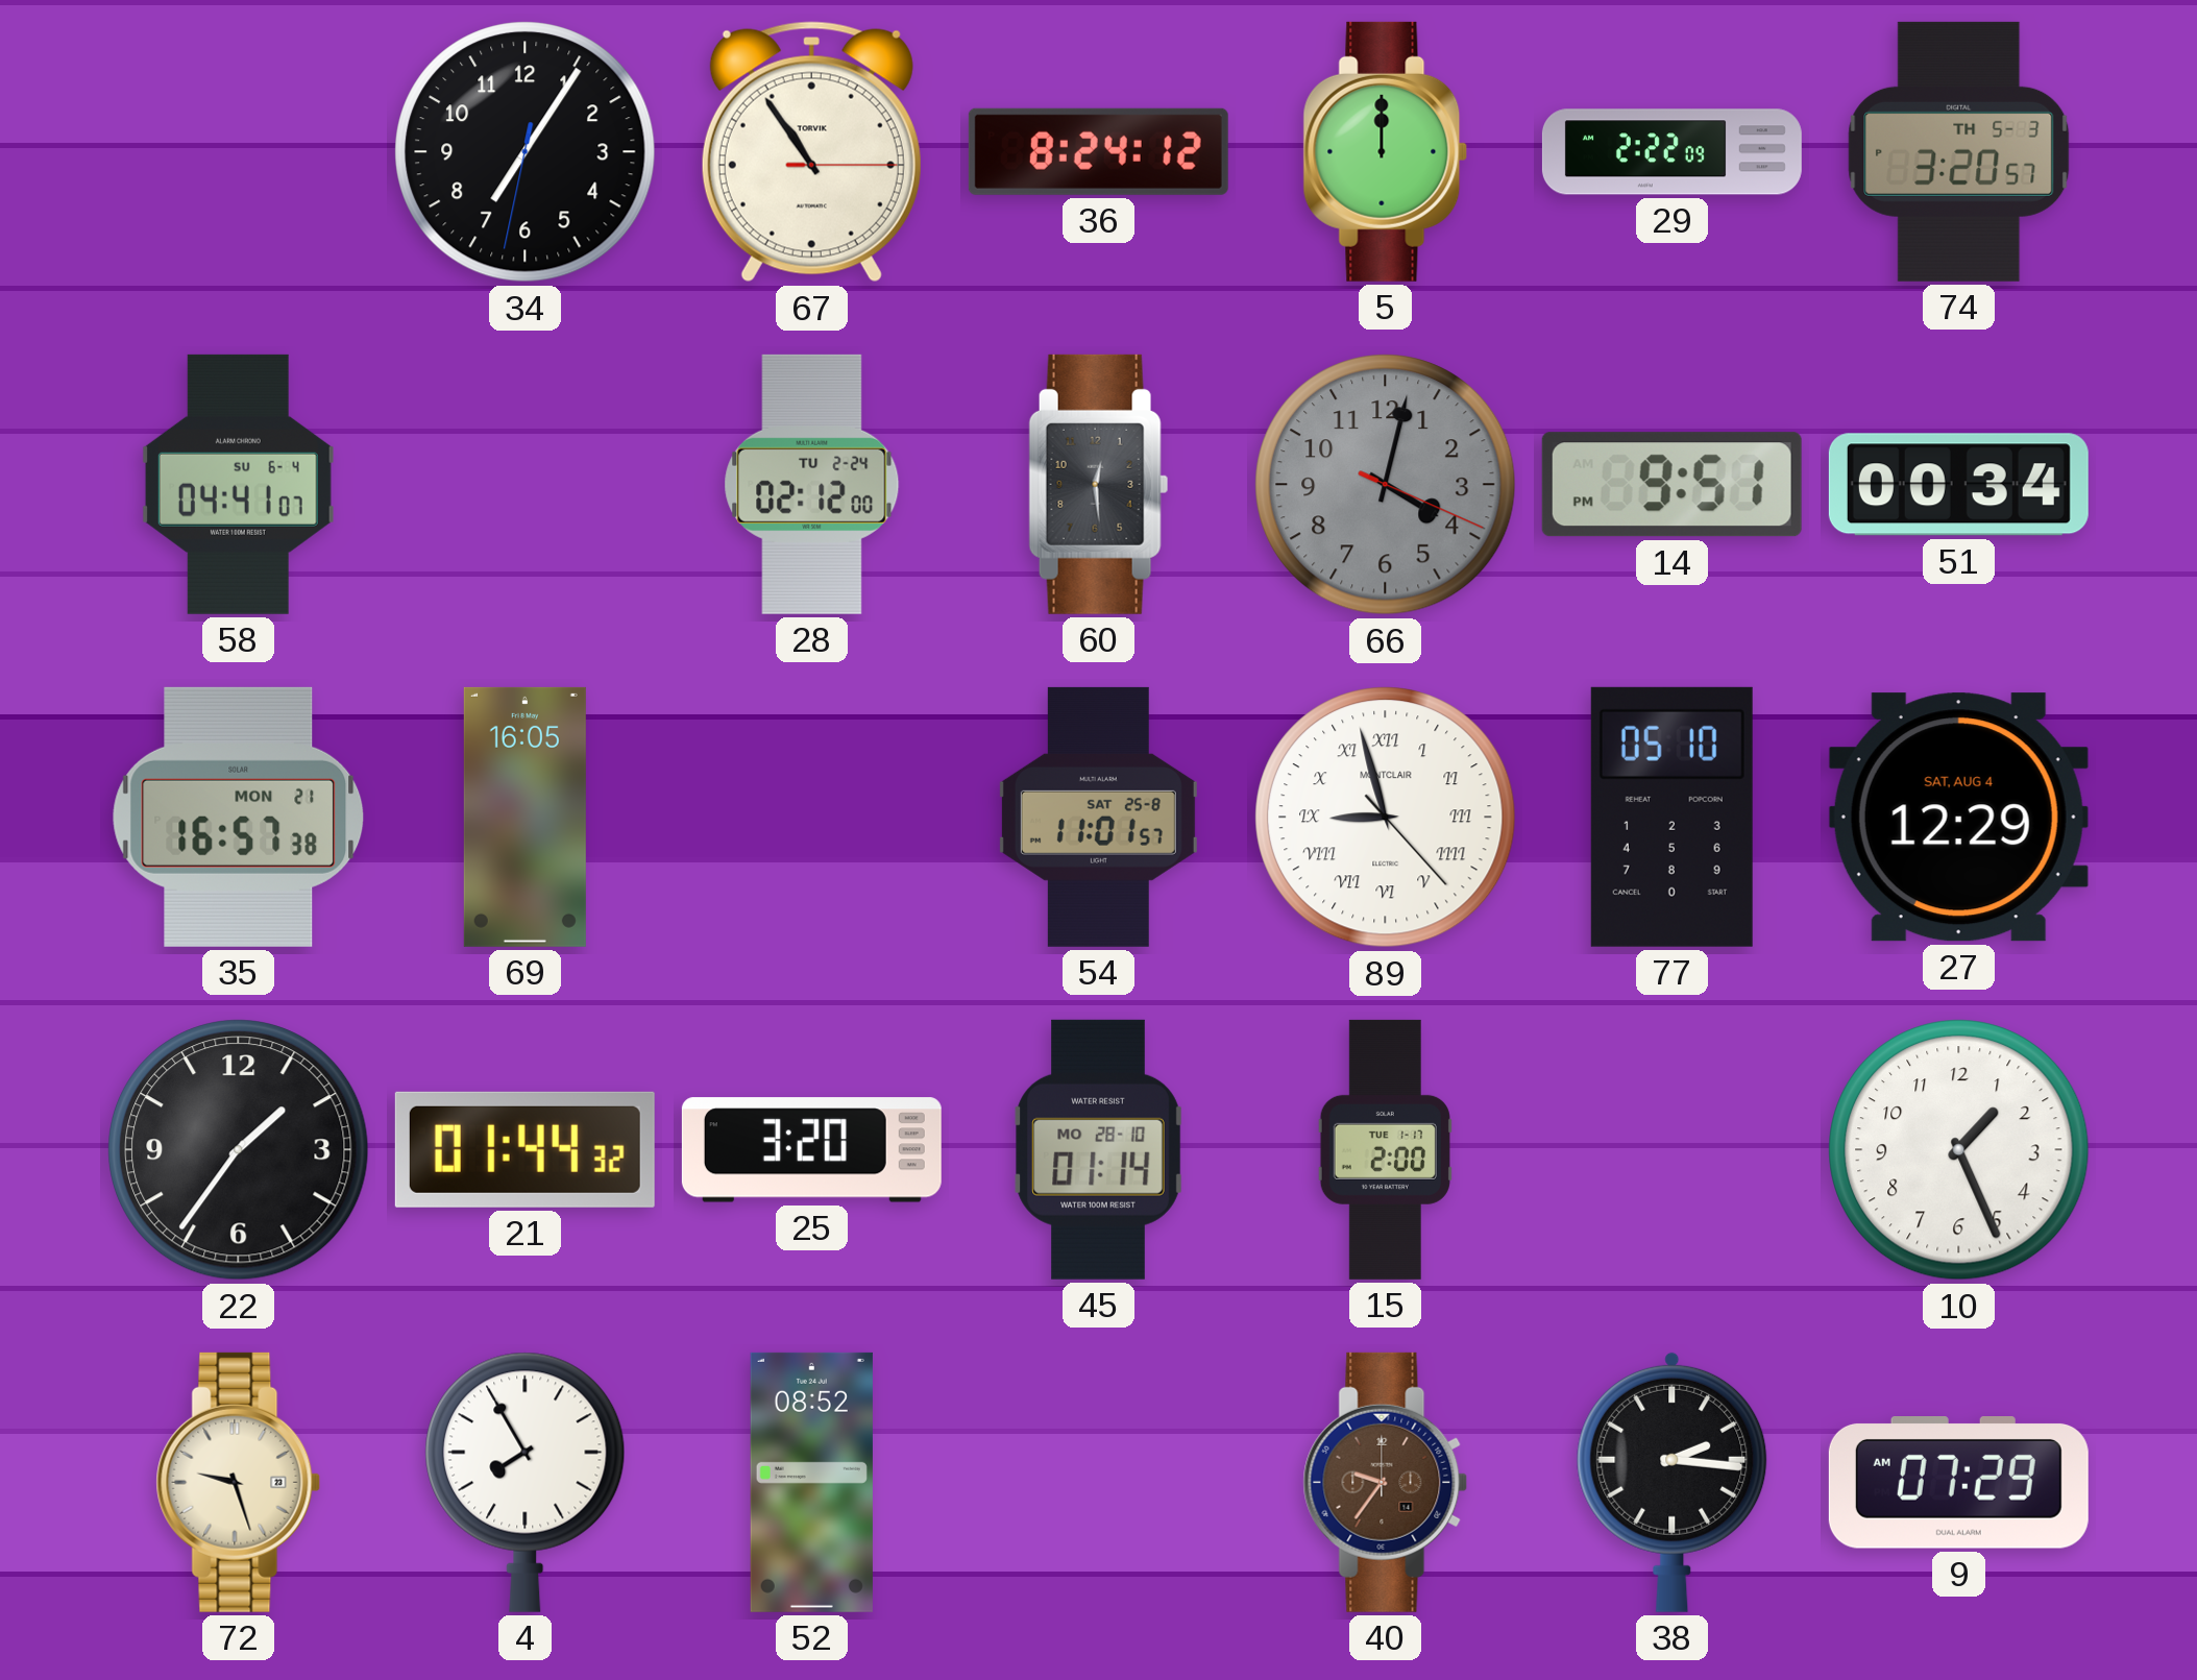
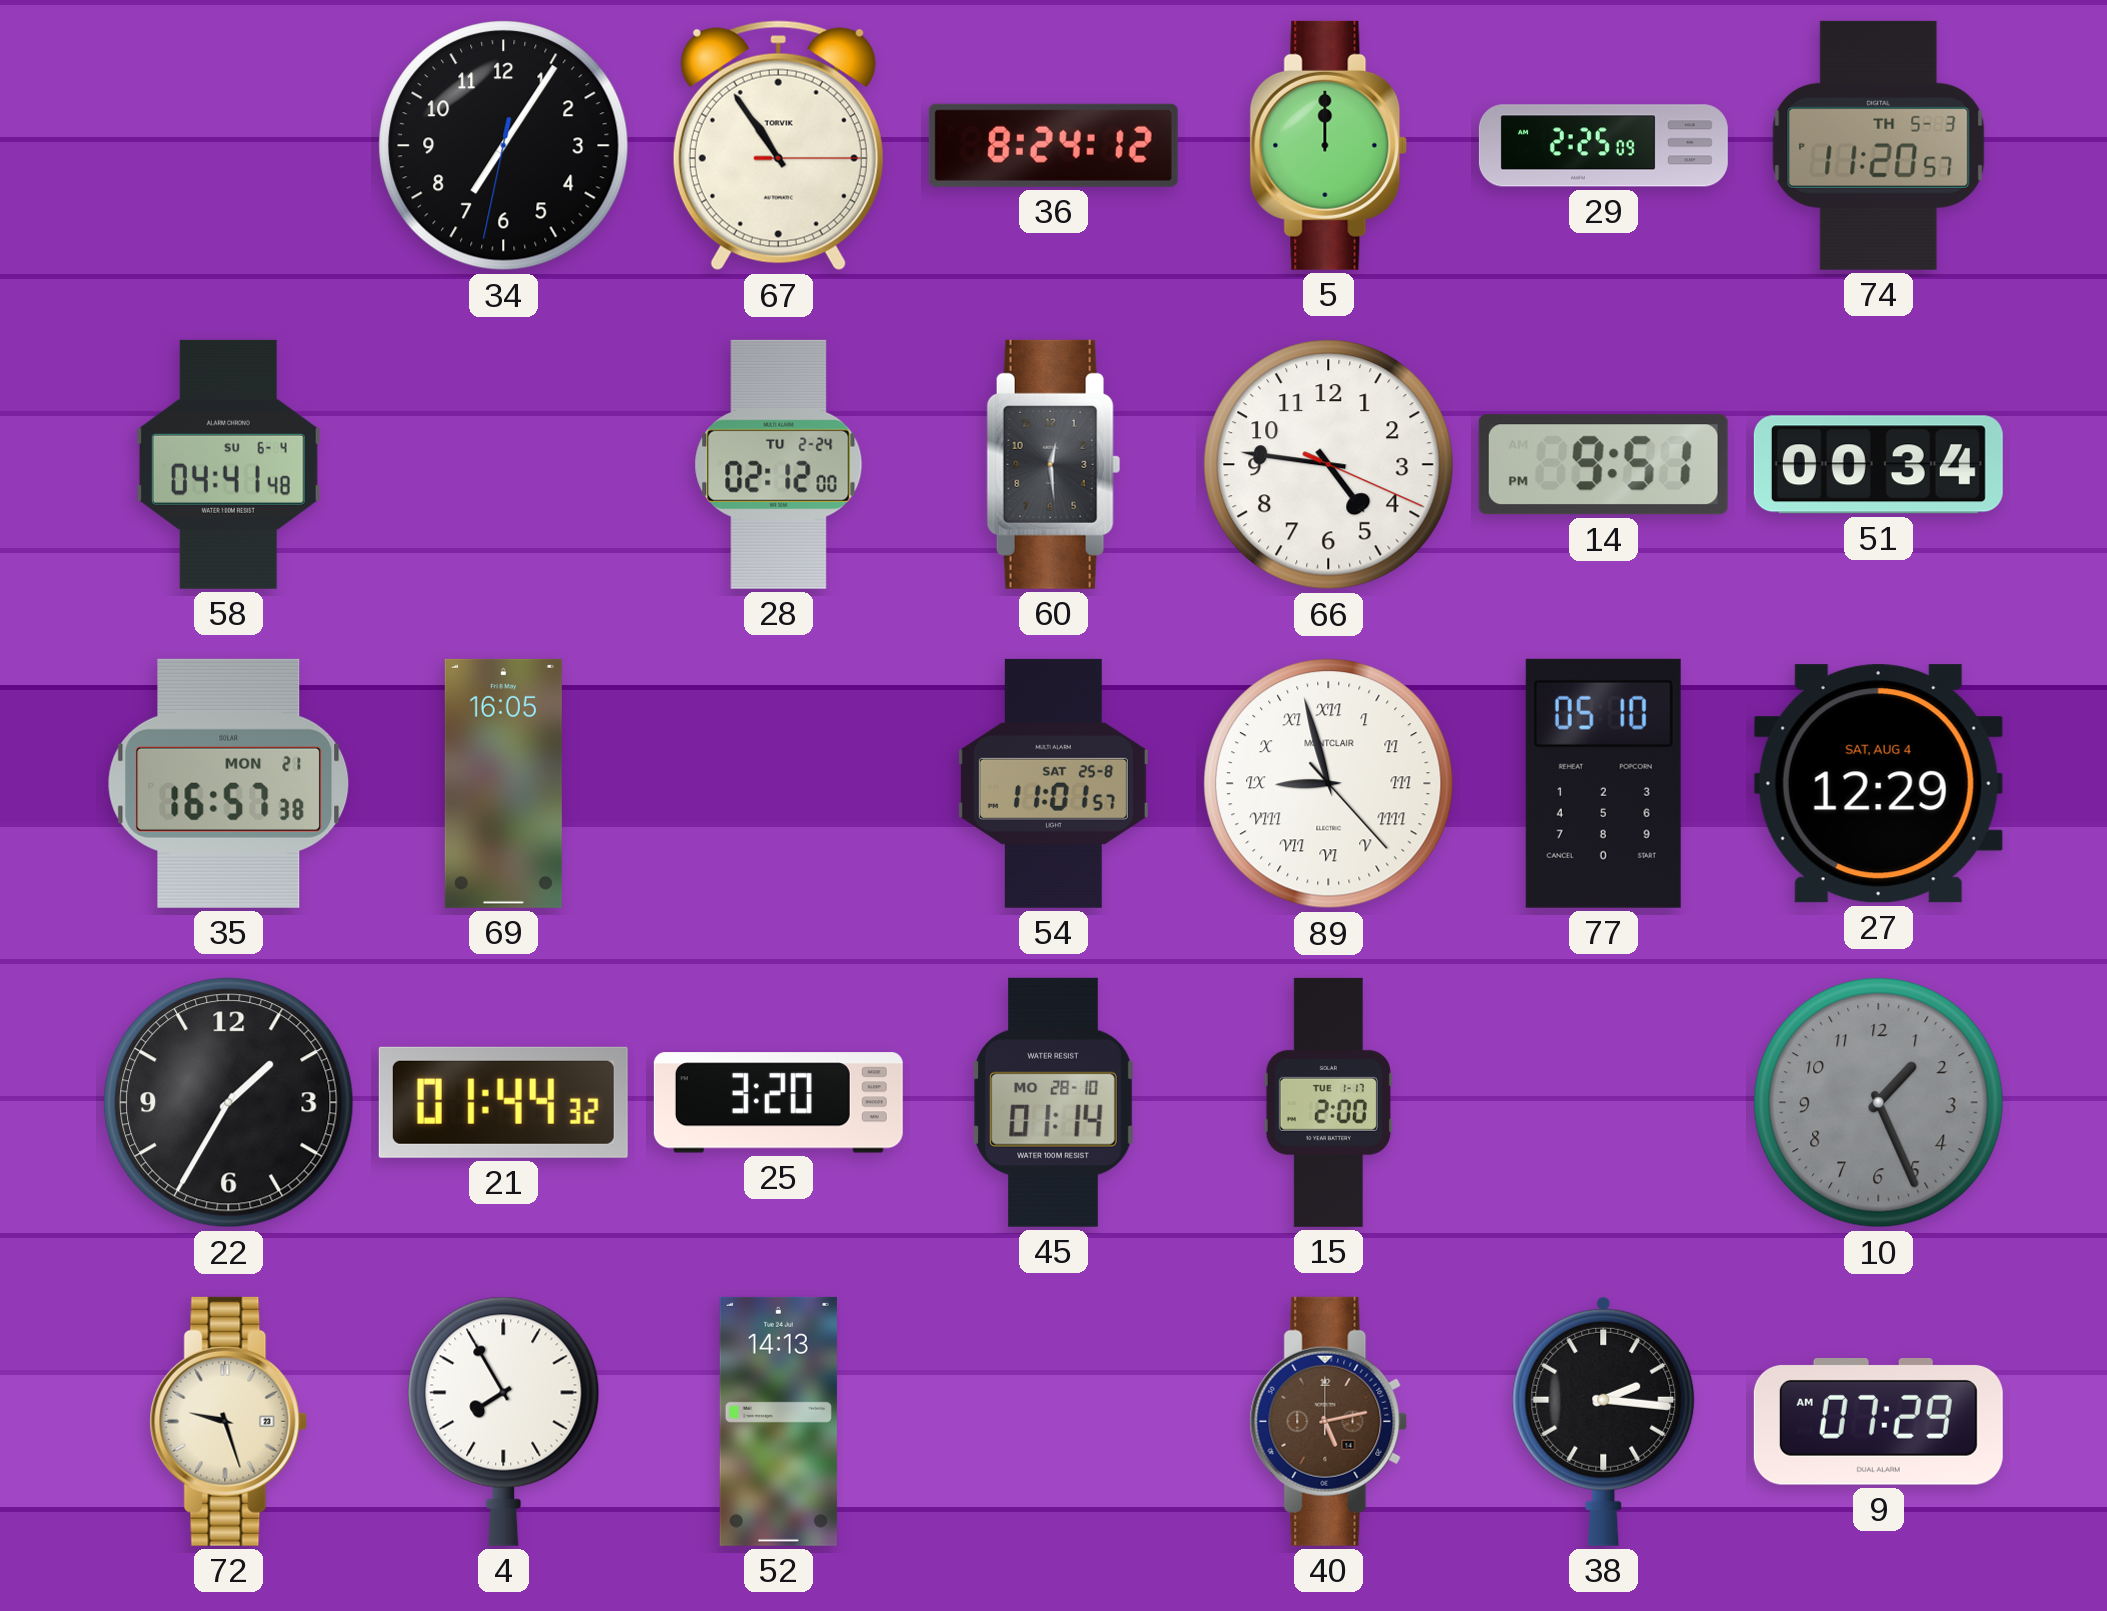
29: 2:22 -> 2:25
74: 3:20 -> 11:20
58: 04:41:07 -> 04:41:48
66: 4:02 -> 4:46
66 dial: grey -> white
22: 1:36 -> 1:35
10 dial: white -> grey
52: 08:52 -> 14:13
40: 9:36 -> 5:13
